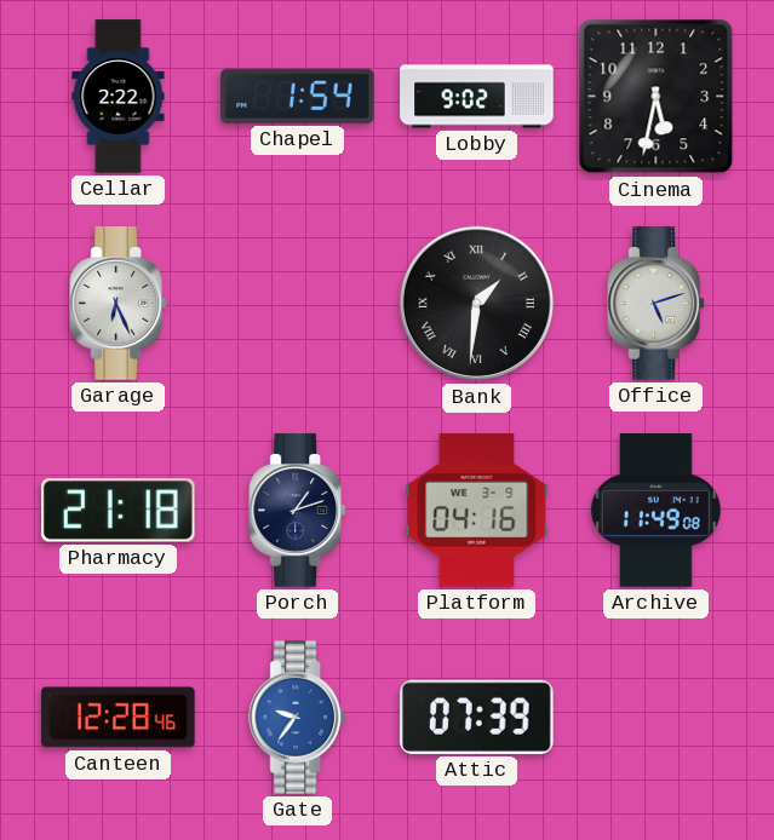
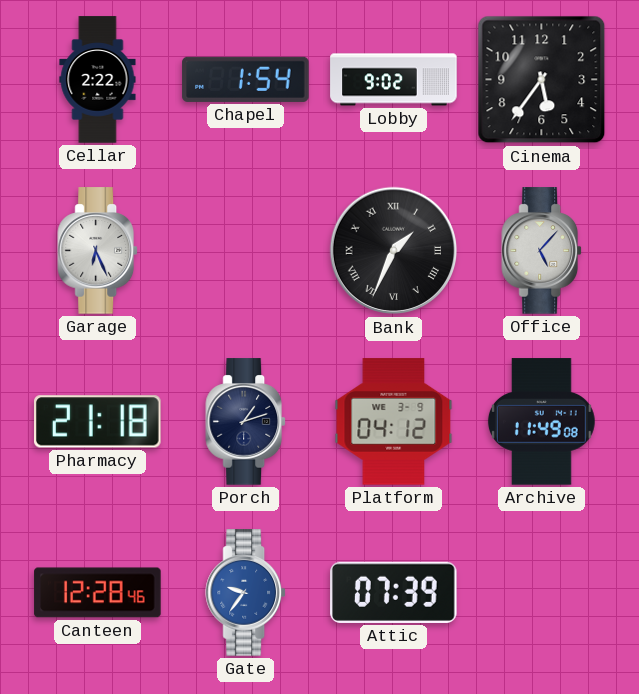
Cinema: 5:32 -> 5:36
Bank: 1:31 -> 1:34
Office: 5:12 -> 5:07
Platform: 04:16 -> 04:12
